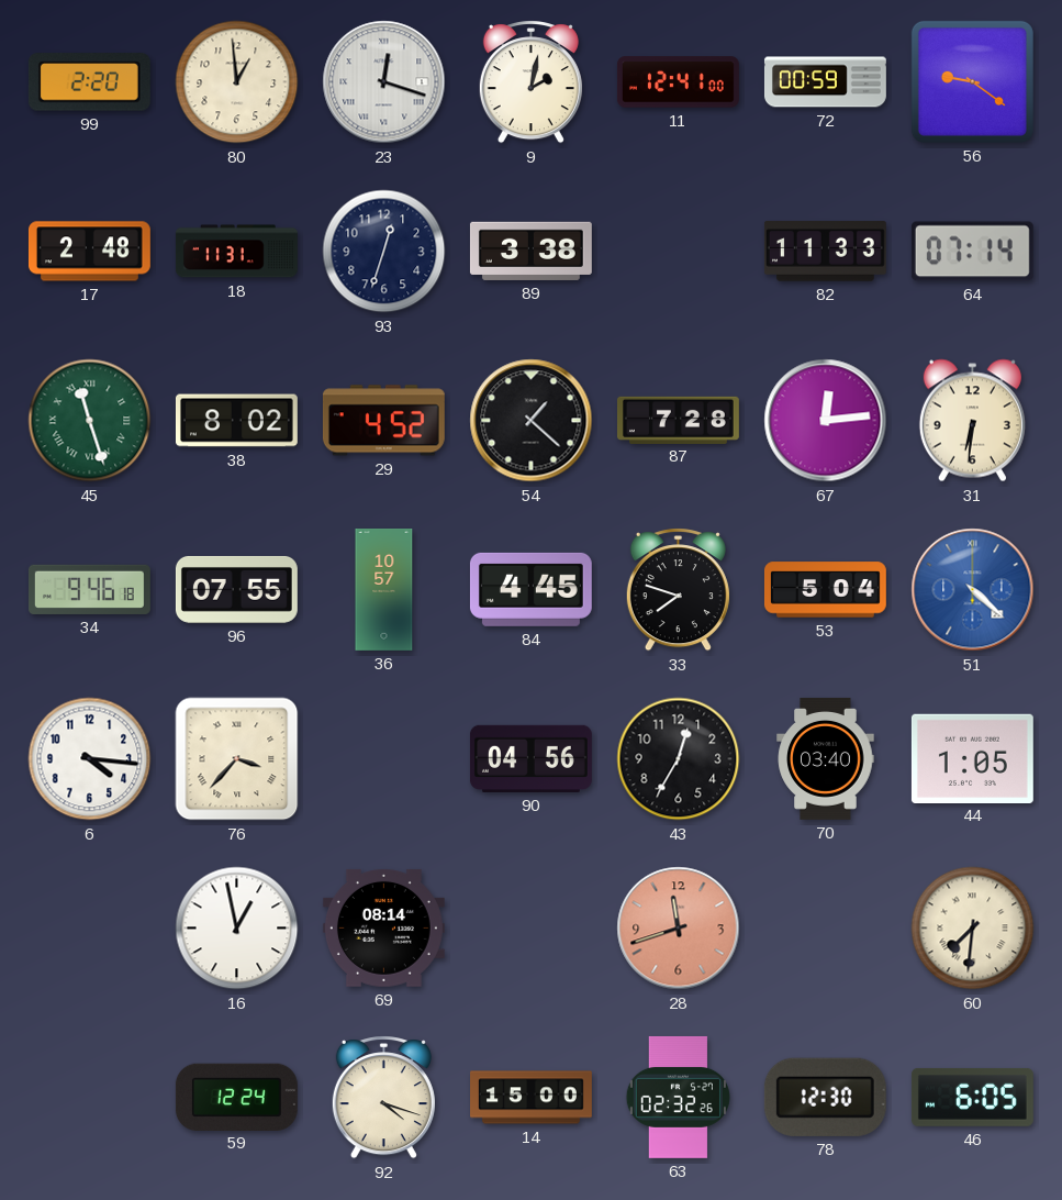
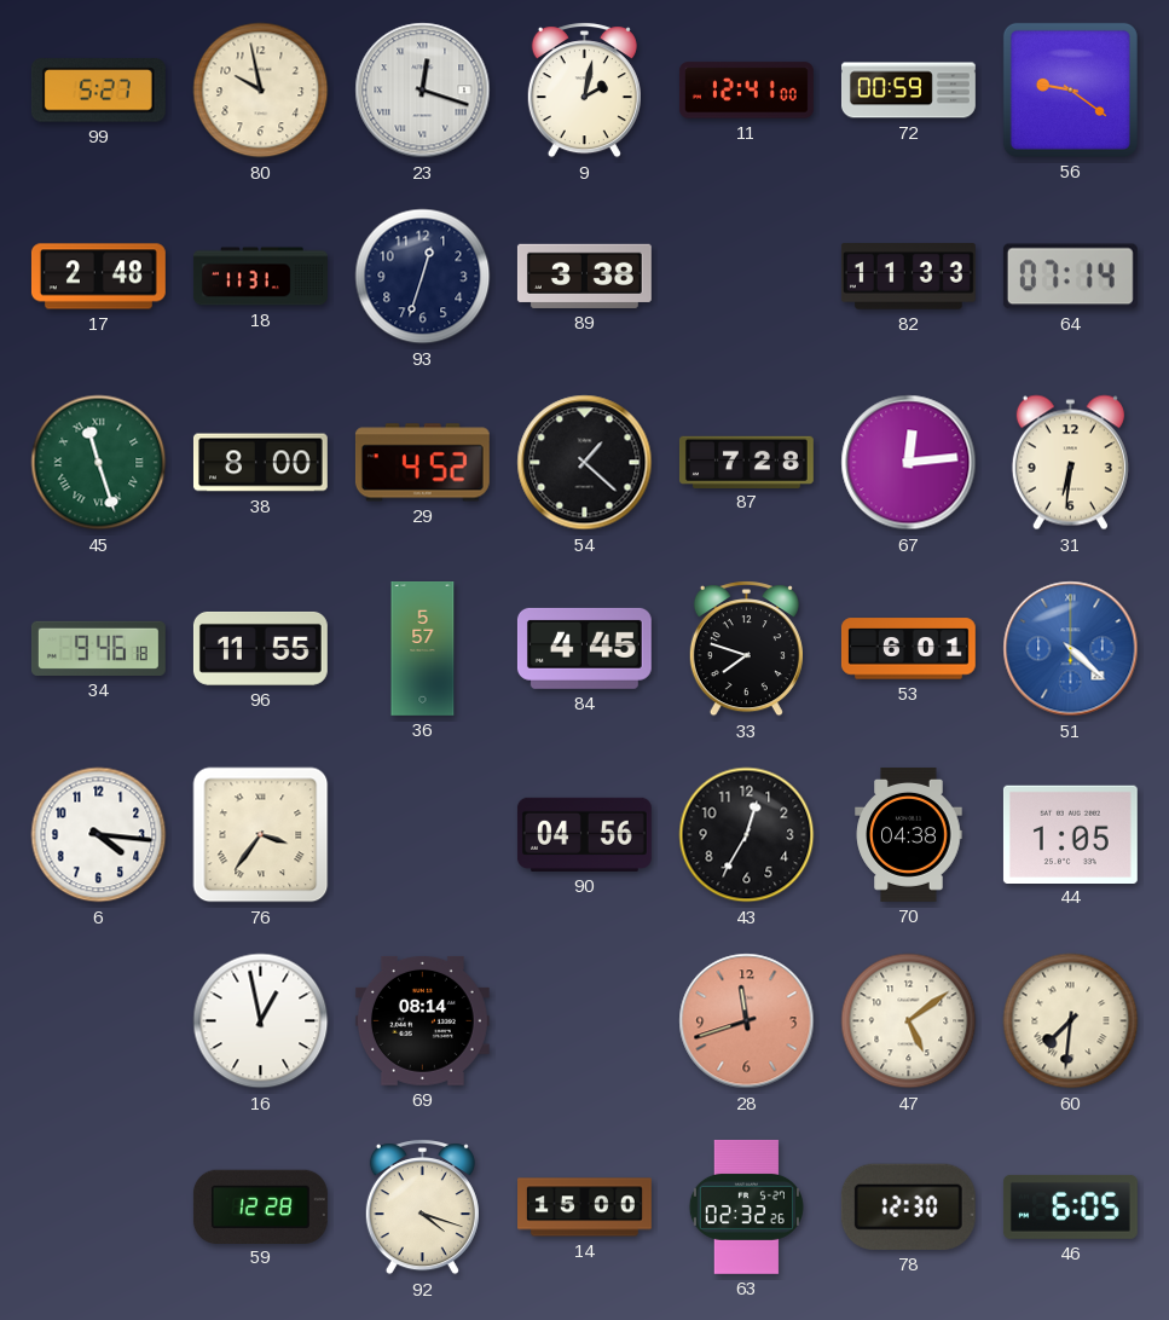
99: 2:20 -> 5:27
80: 12:59 -> 9:58
38: 8:02 -> 8:00
96: 07:55 -> 11:55
36: 10:57 -> 5:57
53: 5:04 -> 6:01
76: 3:37 -> 3:36
70: 03:40 -> 04:38
47: none -> 5:09
59: 12:24 -> 12:28
